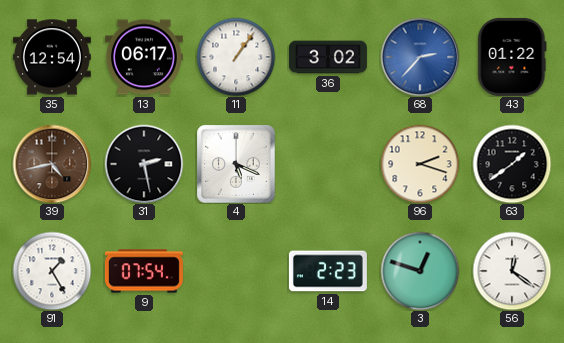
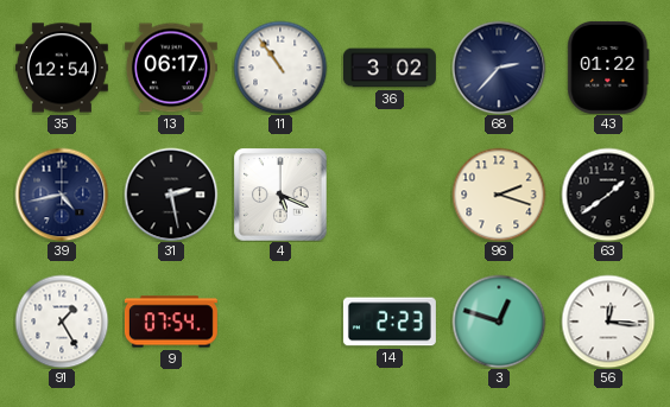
11: 1:06 -> 10:54
68 dial: blue -> navy
39 dial: brown -> navy
56: 12:21 -> 12:16
